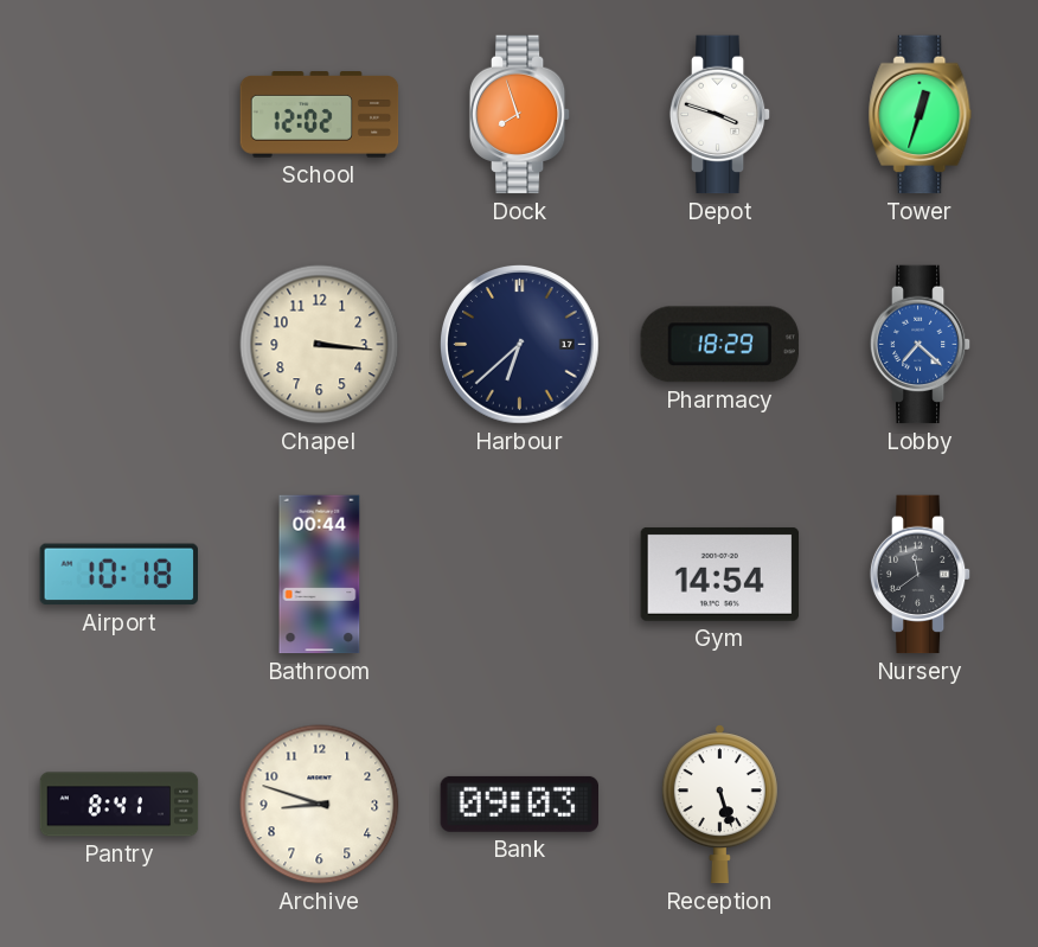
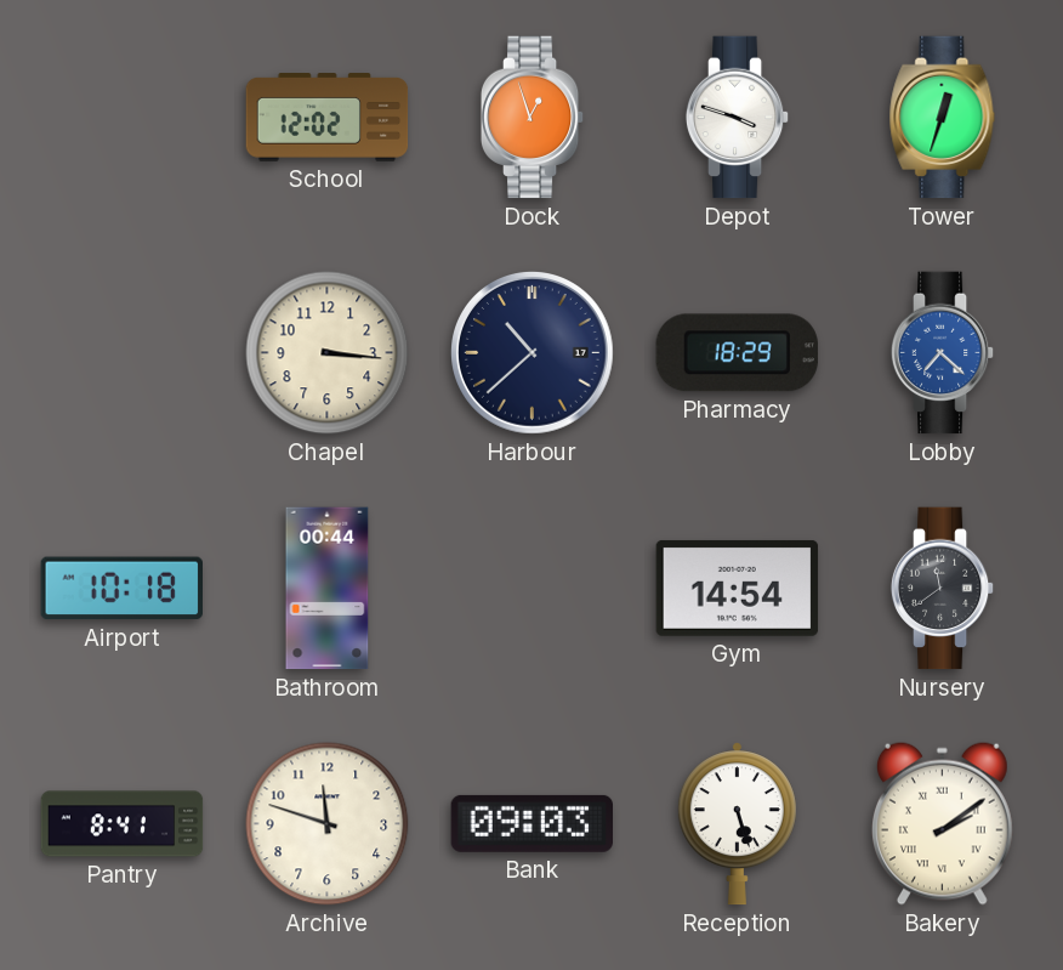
Dock: 7:57 -> 12:57
Harbour: 6:38 -> 10:38
Archive: 8:48 -> 11:48
Bakery: none -> 2:09
